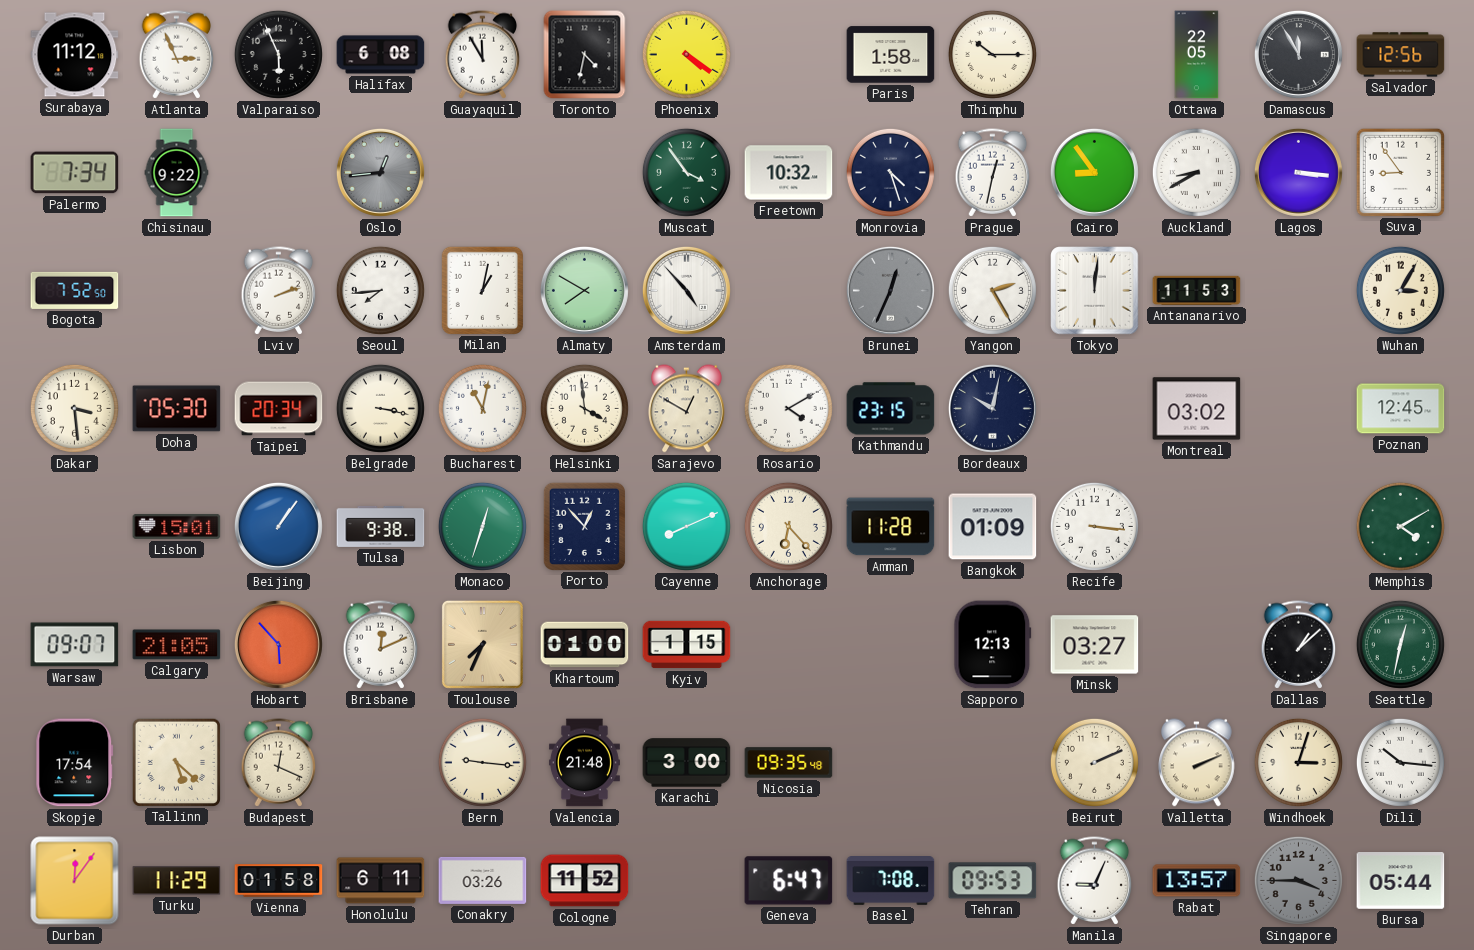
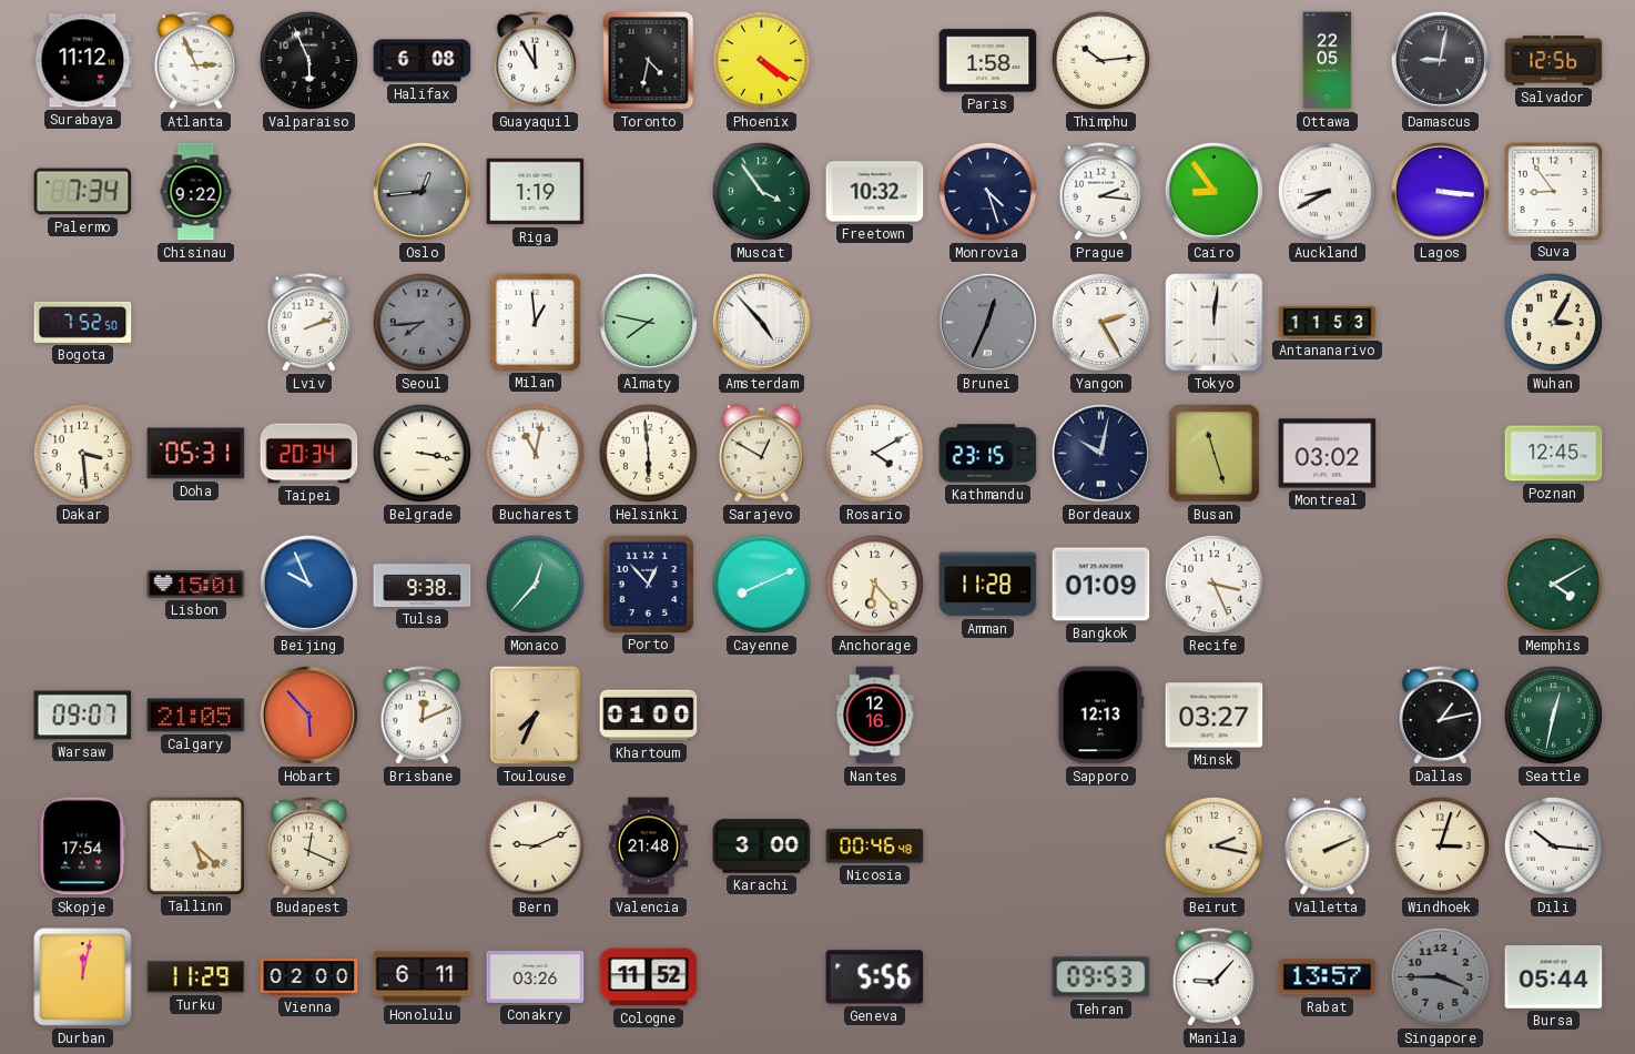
Thimphu: 10:15 -> 10:14
Damascus: 11:55 -> 9:02
Riga: none -> 1:19
Prague: 12:32 -> 2:16
Seoul dial: white -> grey
Milan: 1:02 -> 12:59
Almaty: 7:50 -> 7:47
Doha: 05:30 -> 05:31
Helsinki: 3:59 -> 5:59
Busan: none -> 11:27
Beijing: 1:06 -> 9:56
Monaco: 12:33 -> 12:37
Recife: 3:16 -> 3:26
Kyiv: 1:15 -> none
Nantes: none -> 12:16
Dallas: 1:08 -> 1:13
Bern: 9:16 -> 9:11
Nicosia: 09:35 -> 00:46
Beirut: 2:11 -> 2:17
Durban: 12:06 -> 12:02
Vienna: 01:58 -> 02:00
Geneva: 6:47 -> 5:56
Basel: 7:08 -> none
Manila: 9:04 -> 9:07
